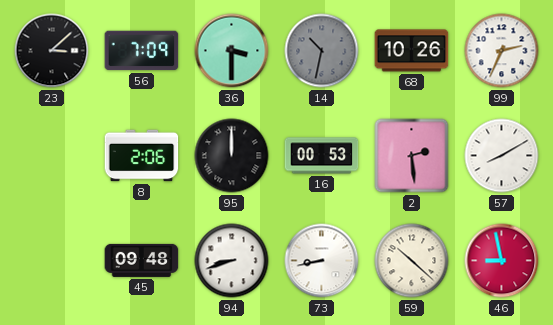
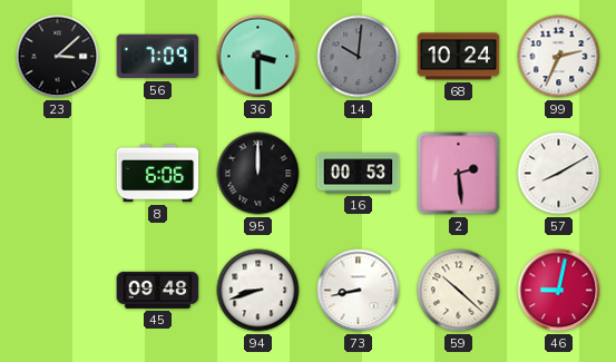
14: 10:32 -> 10:01
68: 10:26 -> 10:24
8: 2:06 -> 6:06
46: 8:58 -> 9:02
